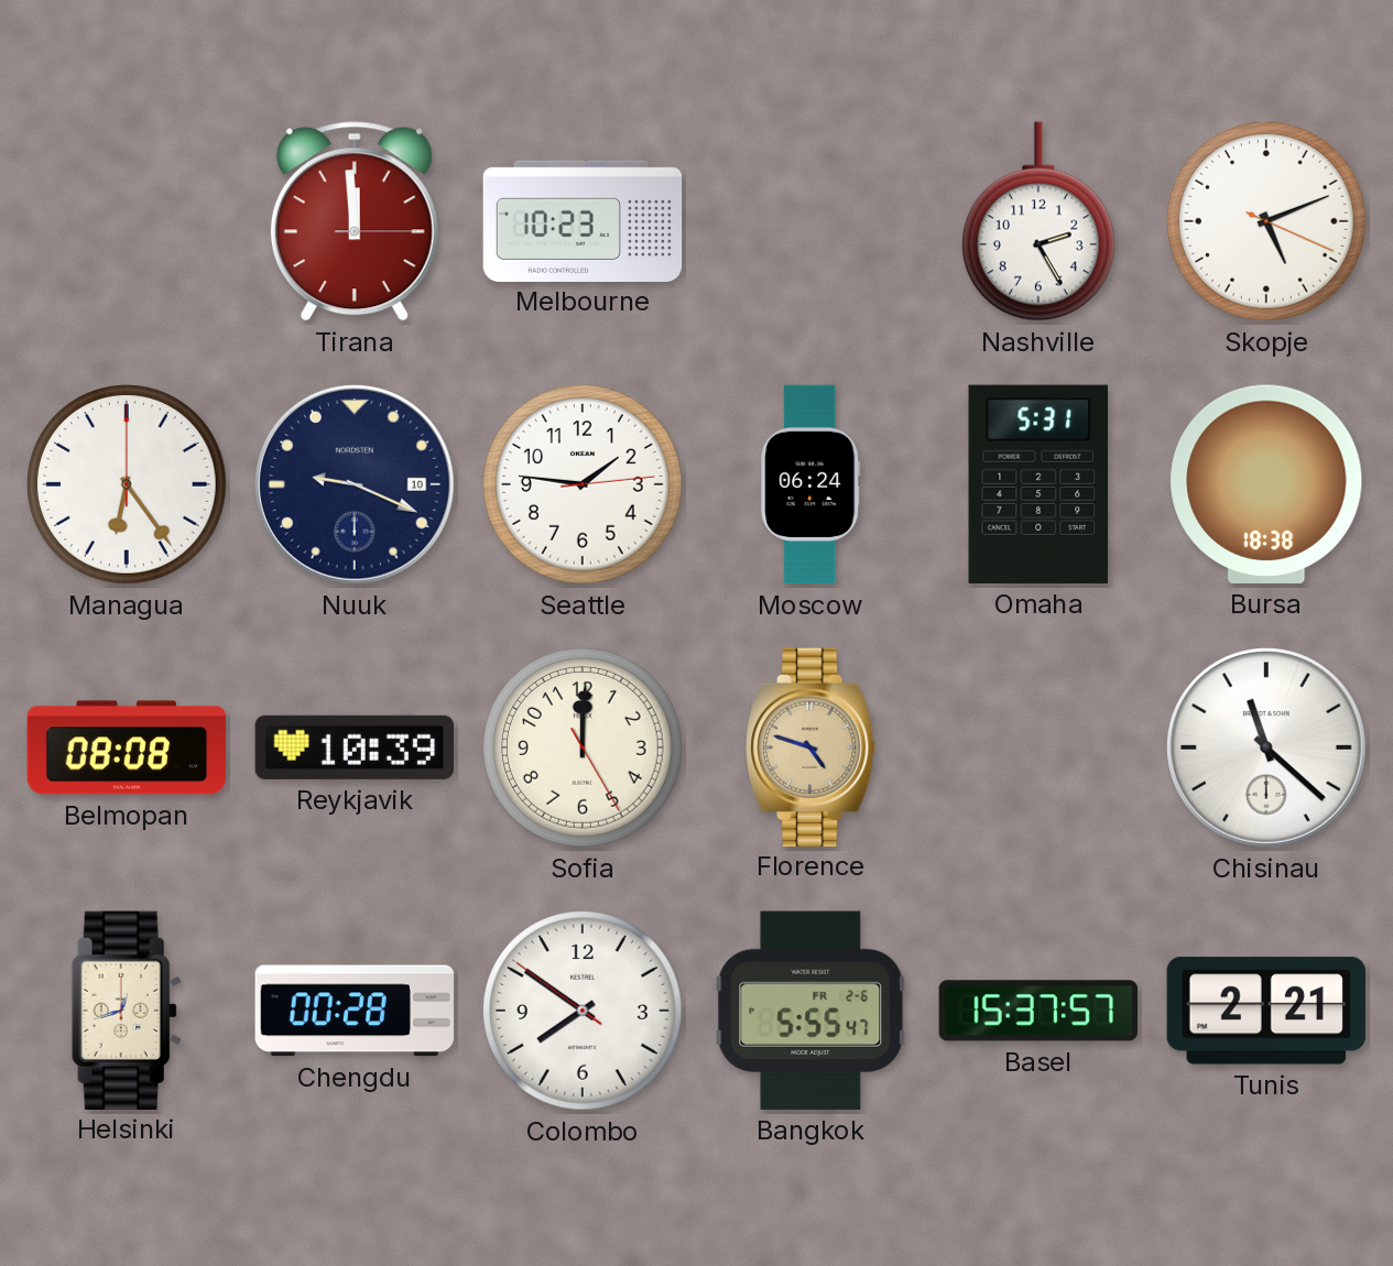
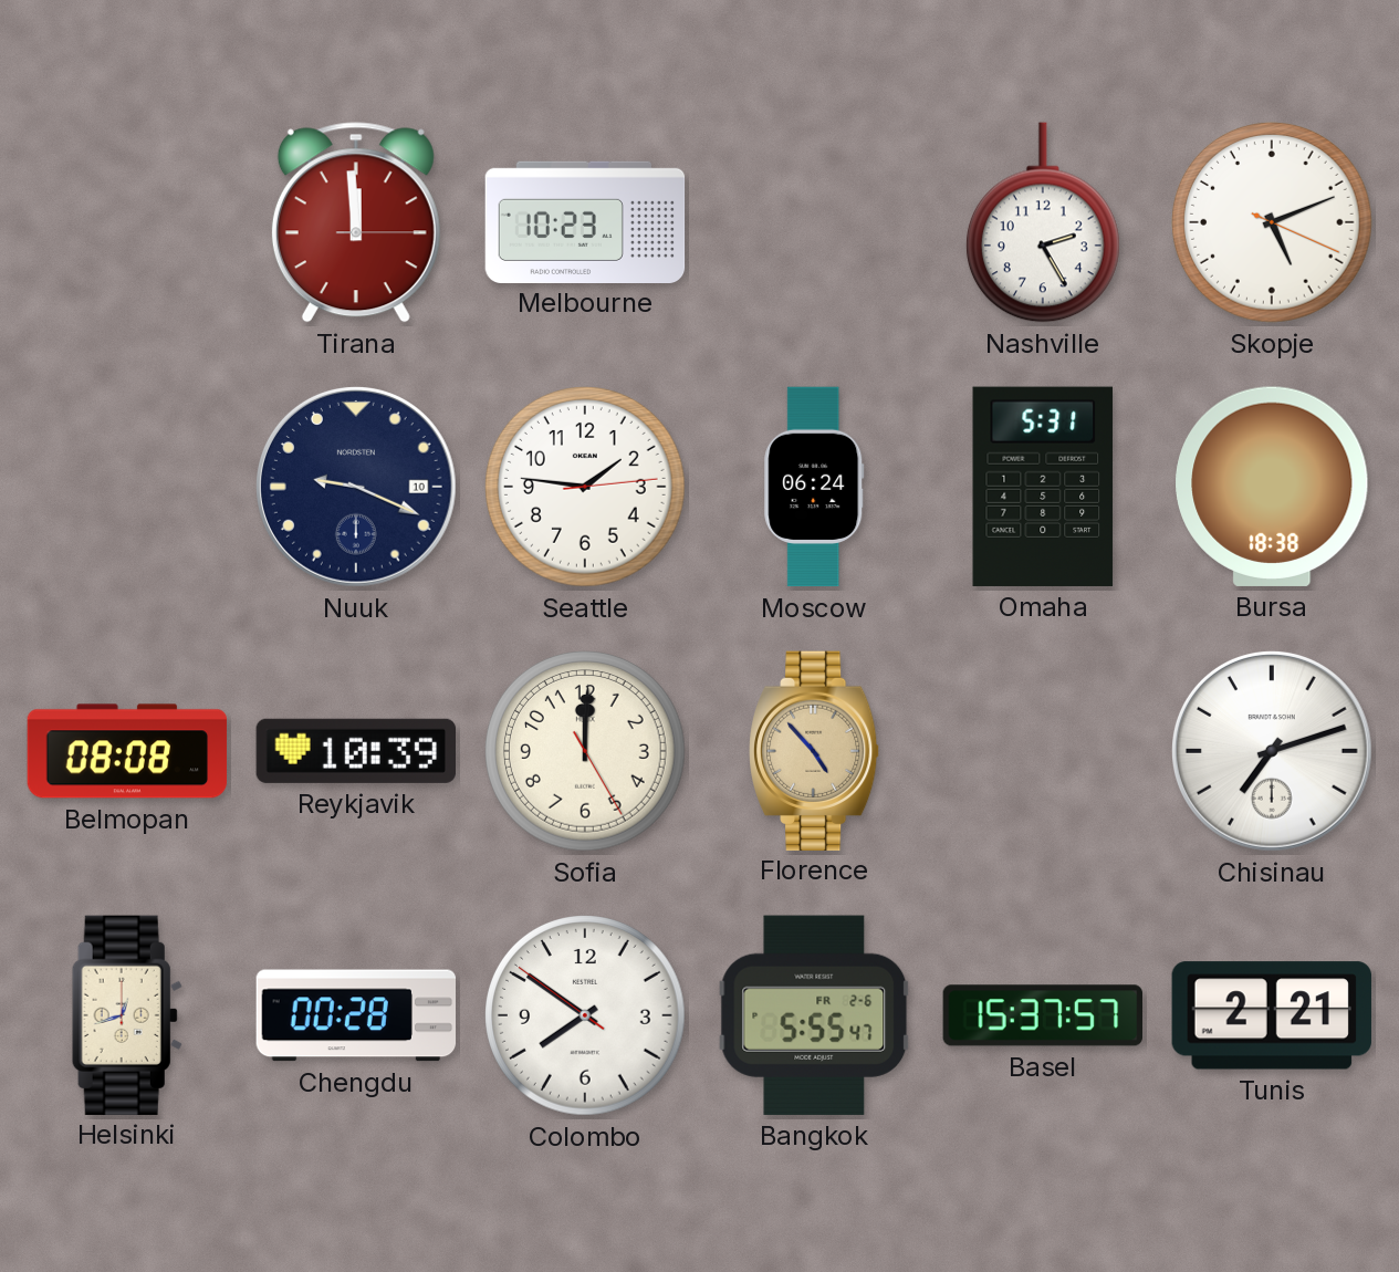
Managua: 6:24 -> none
Florence: 4:48 -> 4:53
Chisinau: 11:22 -> 7:12
